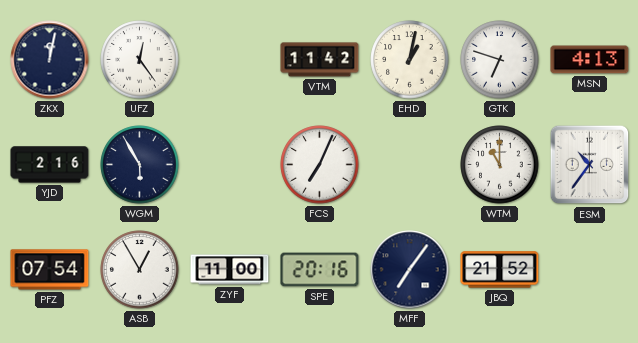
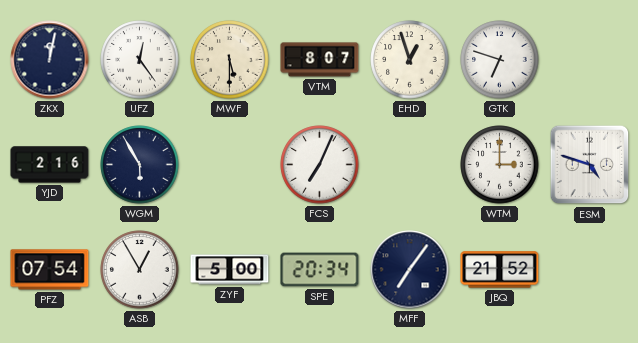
MWF: none -> 5:30
VTM: 11:42 -> 8:07
EHD: 1:02 -> 12:57
MSN: 4:13 -> none
WTM: 11:00 -> 3:00
ESM: 10:36 -> 4:48
ZYF: 11:00 -> 5:00
SPE: 20:16 -> 20:34
